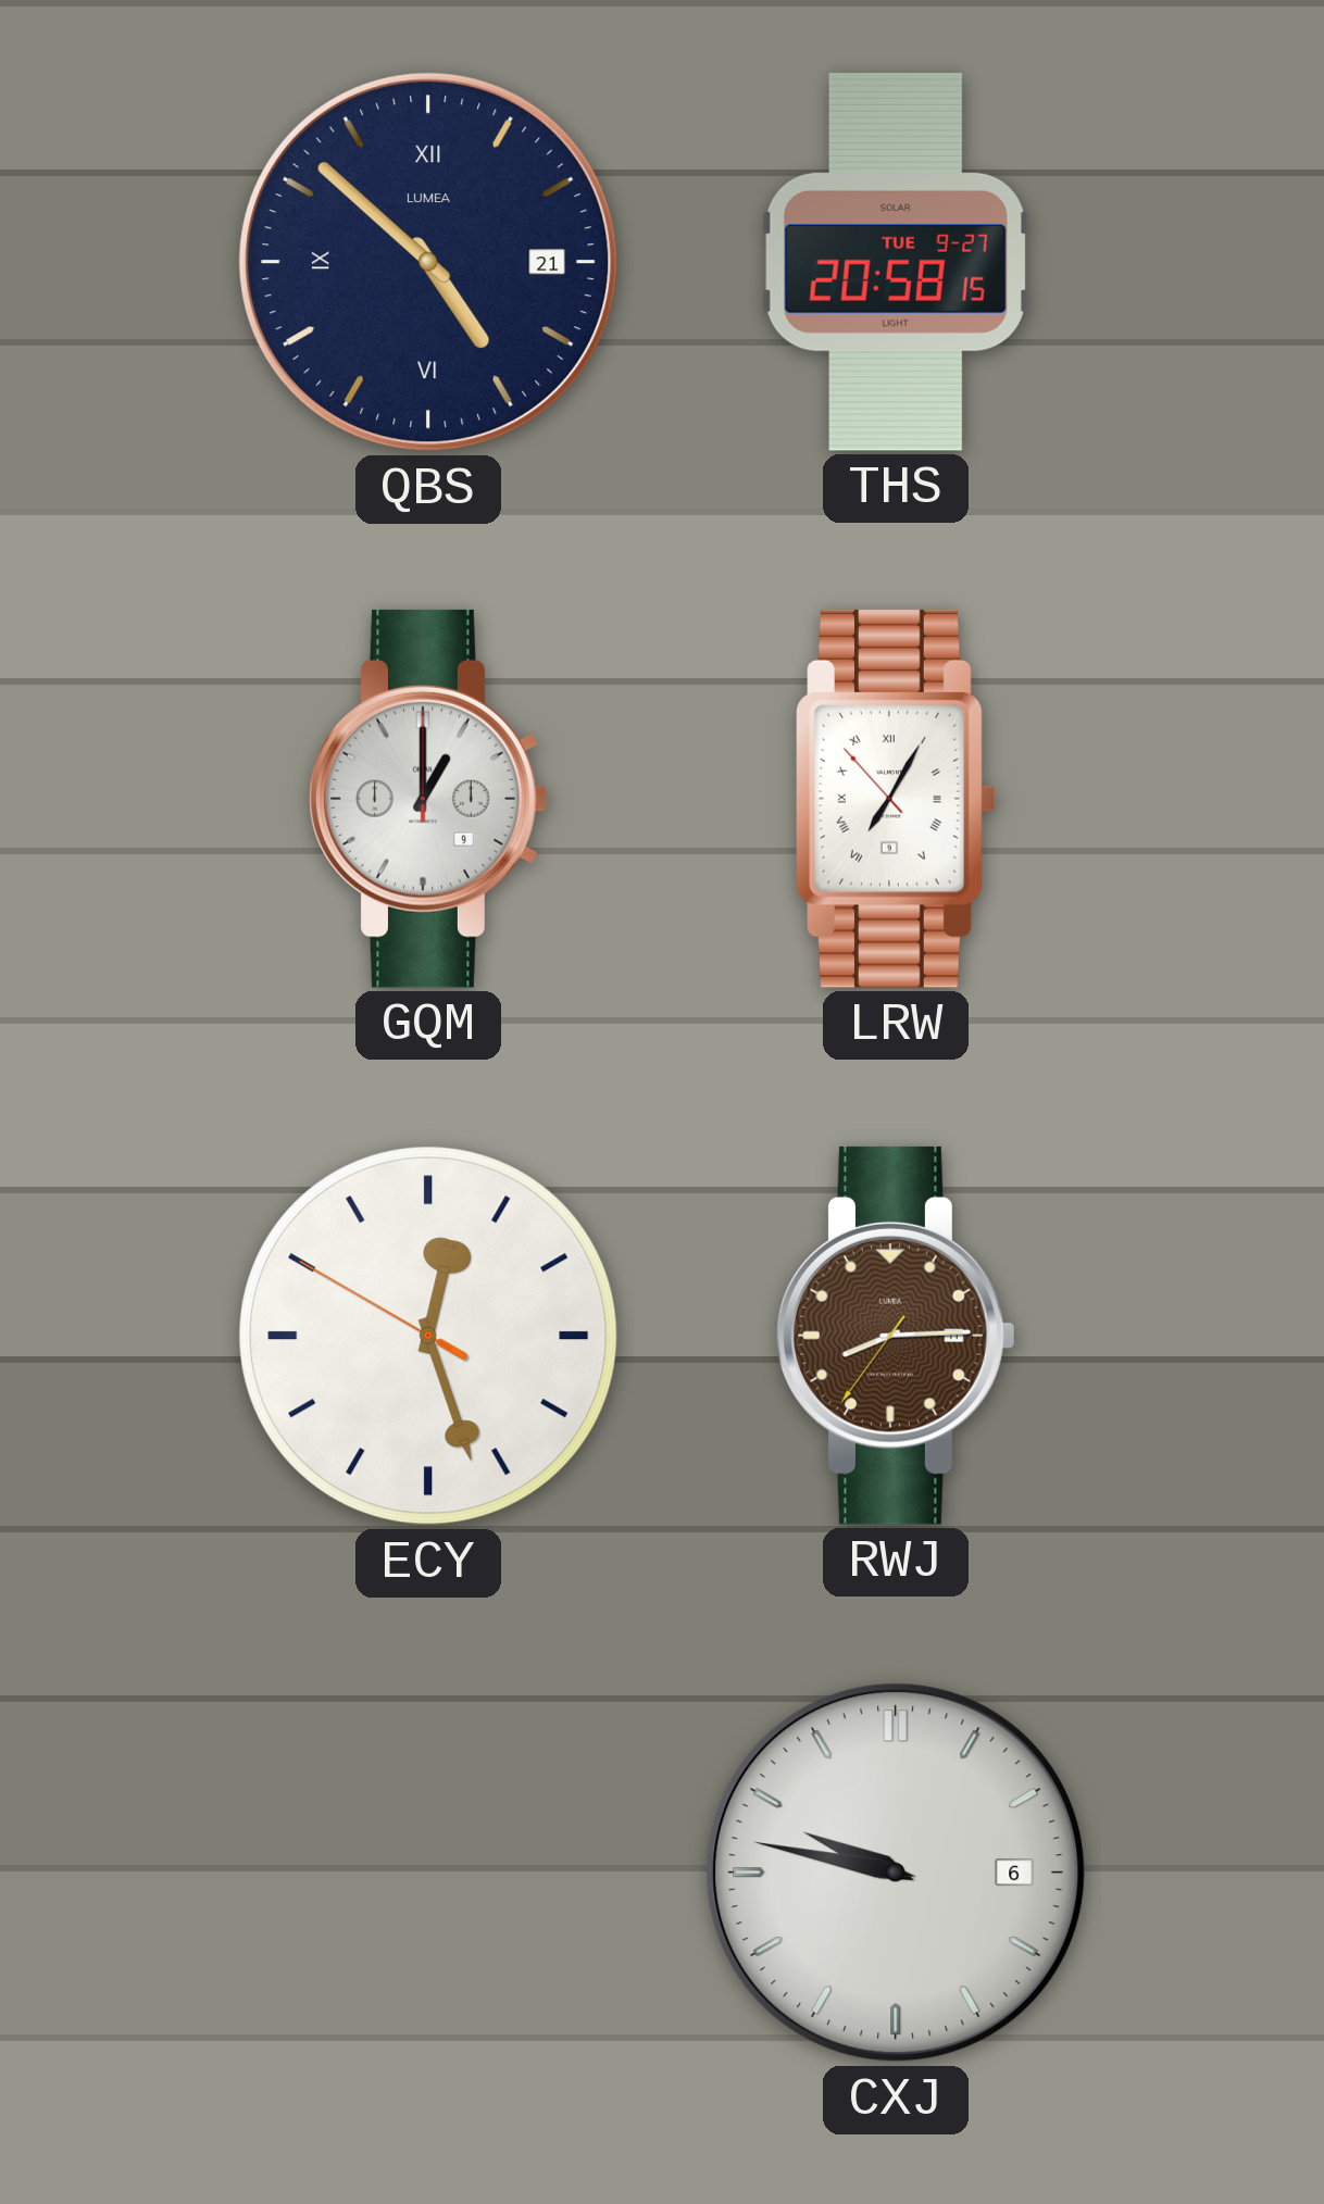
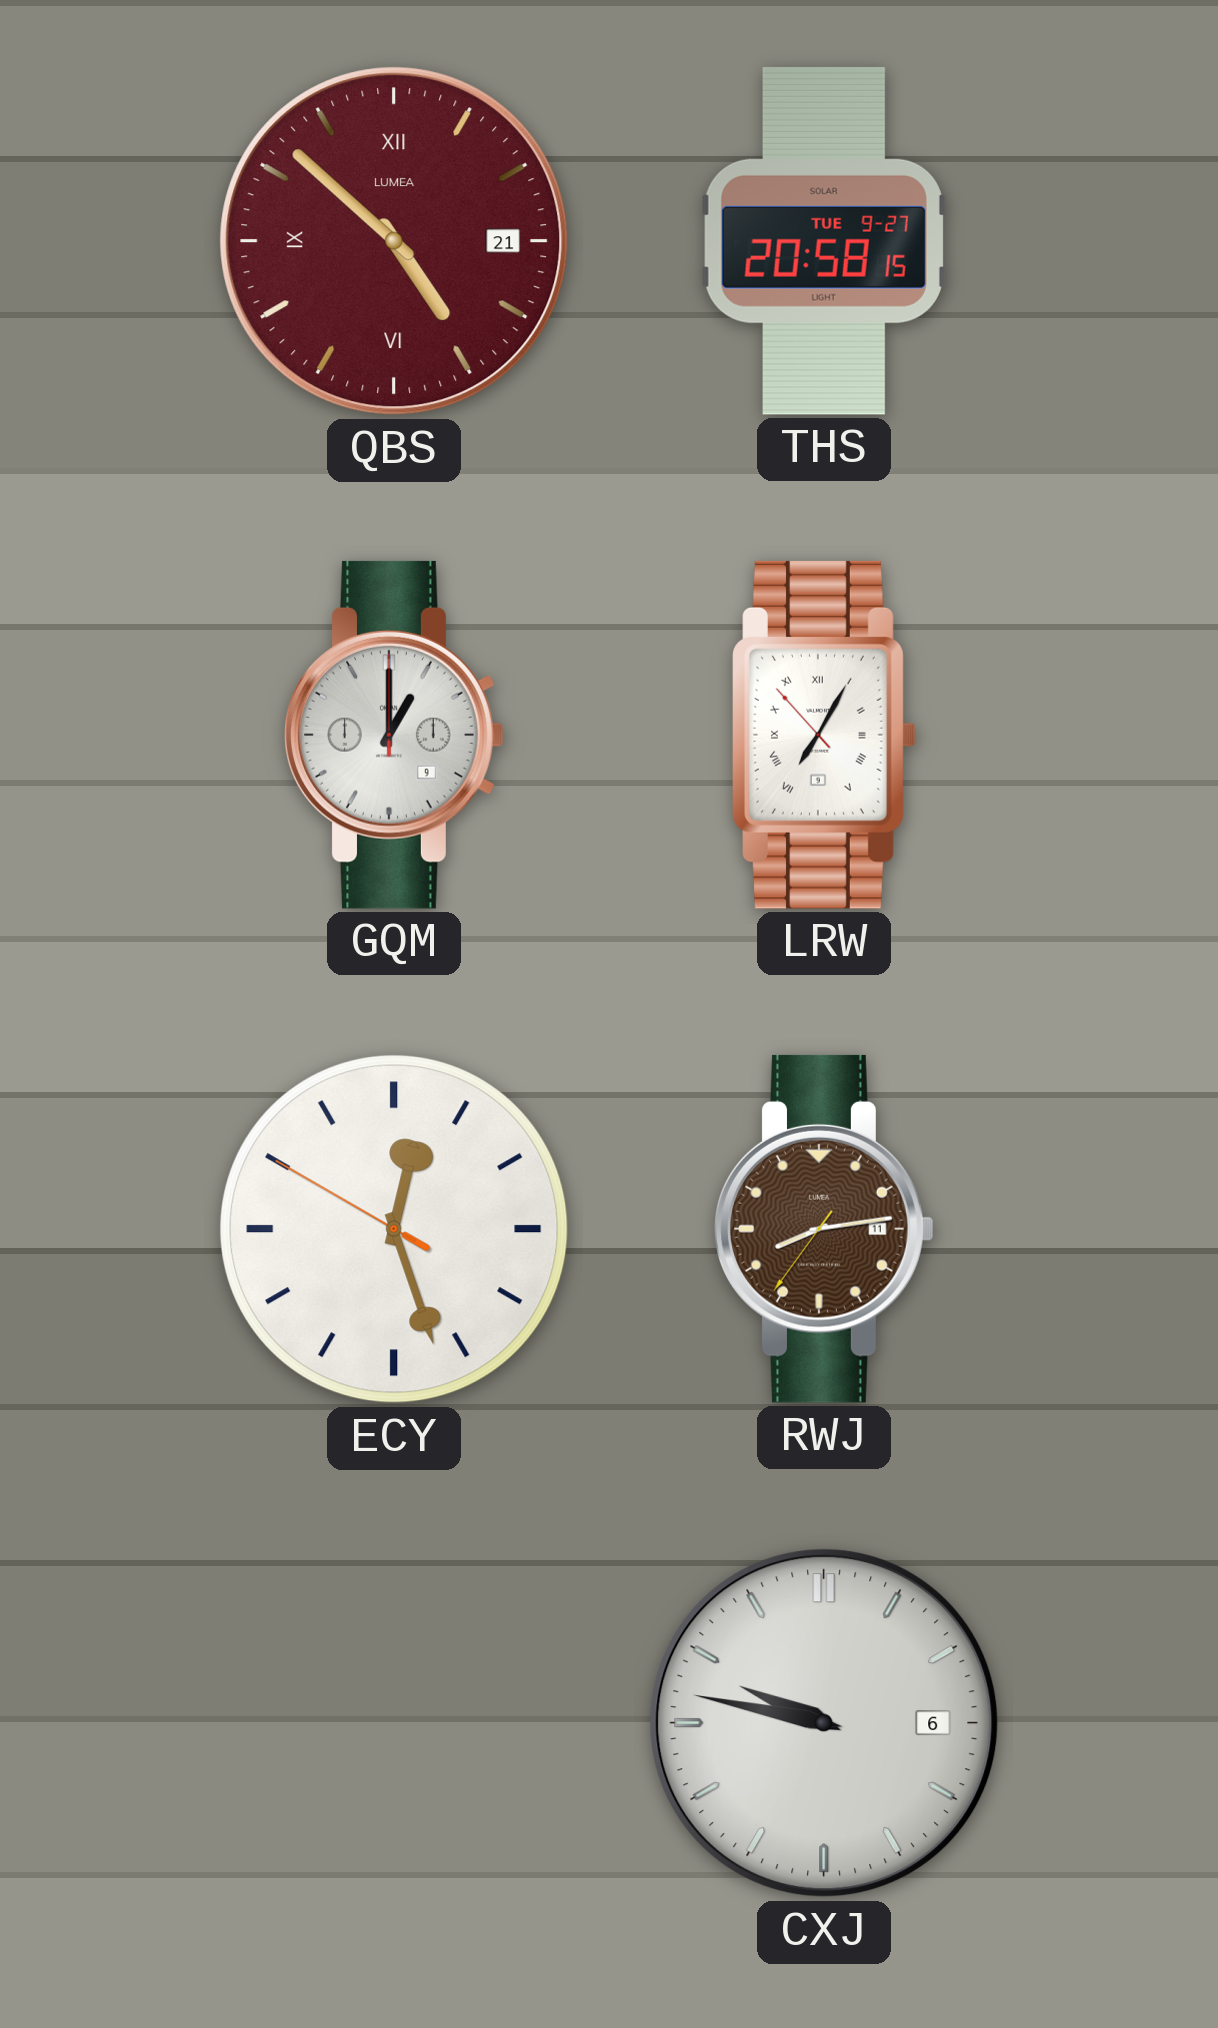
QBS dial: navy -> burgundy
RWJ: 8:14 -> 8:13
